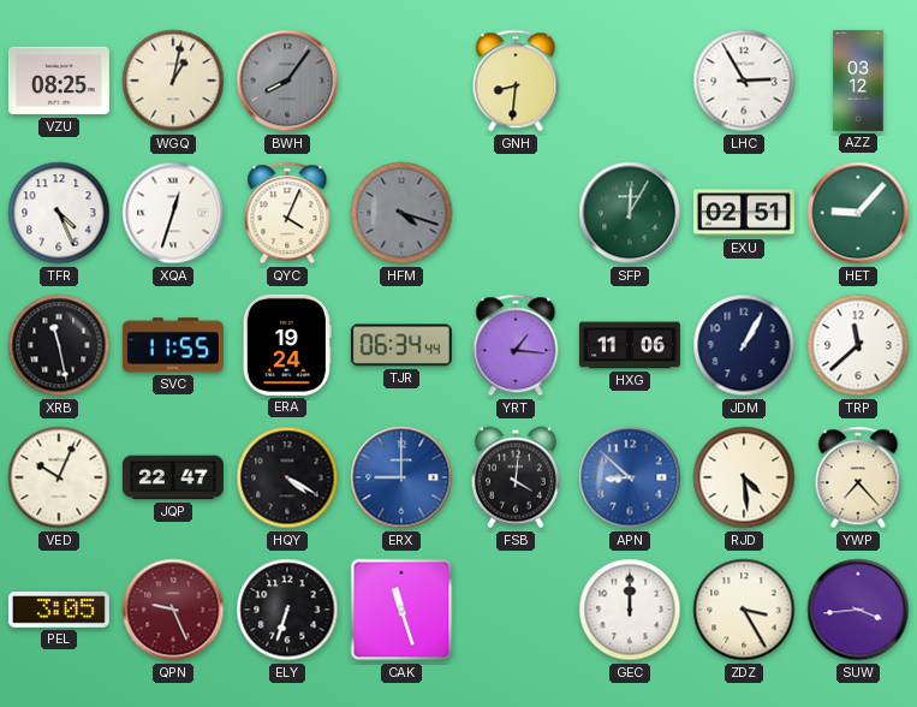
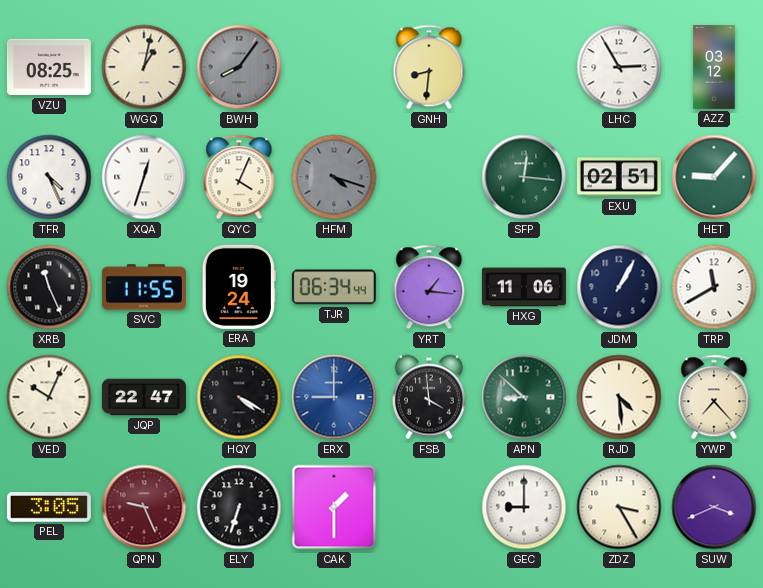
SFP: 12:05 -> 12:16
XRB: 11:28 -> 11:26
TRP: 11:38 -> 11:40
FSB: 4:01 -> 3:59
APN dial: blue -> green
CAK: 11:27 -> 1:30
GEC: 12:00 -> 9:00
SUW: 3:44 -> 3:41
